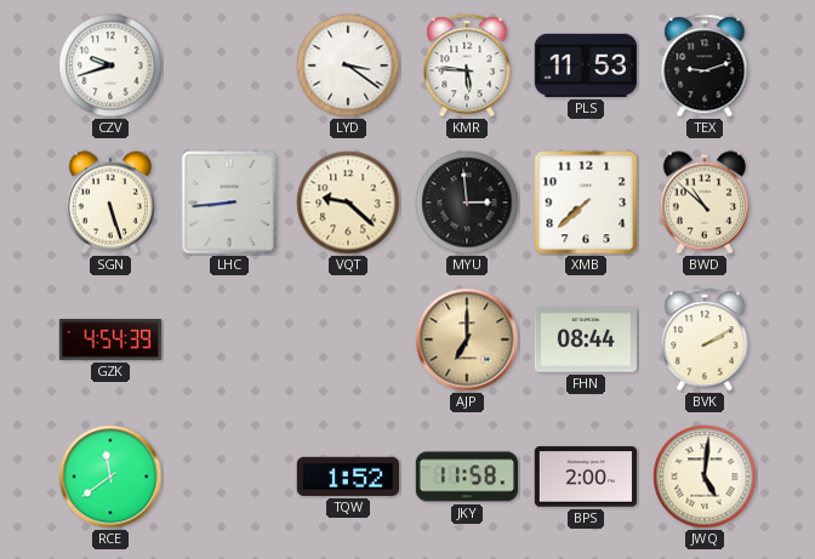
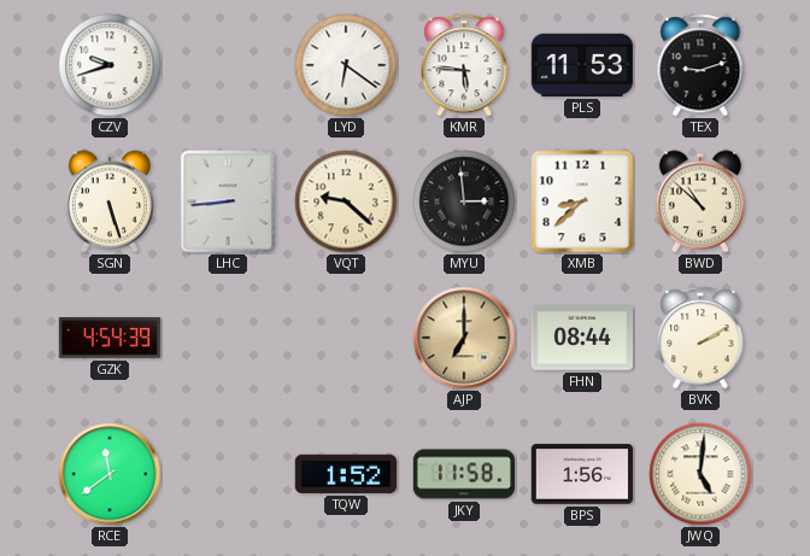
LYD: 3:21 -> 6:21
XMB: 7:38 -> 8:38
BPS: 2:00 -> 1:56
